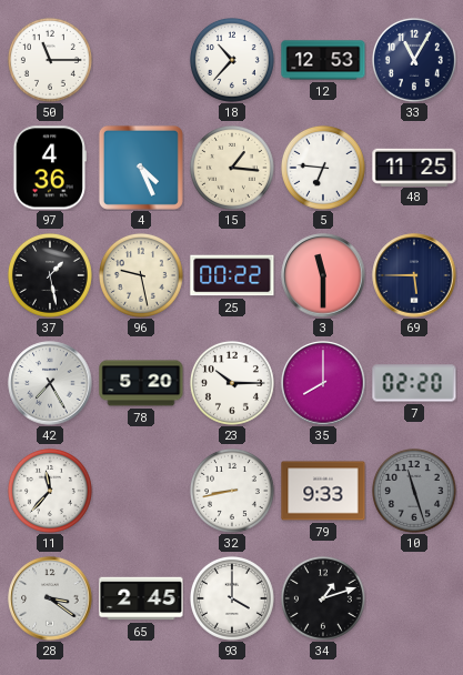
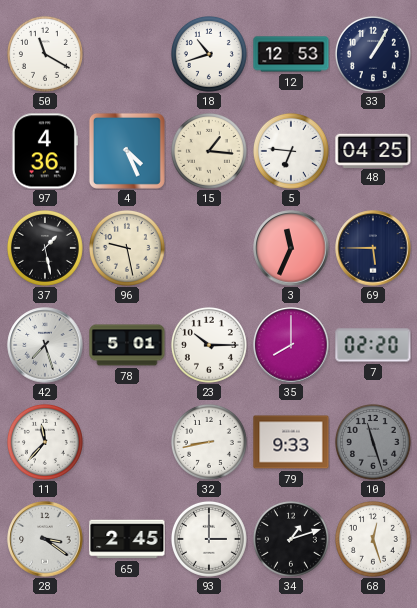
50: 11:15 -> 11:20
18: 10:37 -> 10:42
33: 11:05 -> 1:05
48: 11:25 -> 04:25
25: 00:22 -> none
3: 11:30 -> 11:34
42: 7:25 -> 7:27
78: 5:20 -> 5:01
93: 4:00 -> 3:00
68: none -> 12:27
